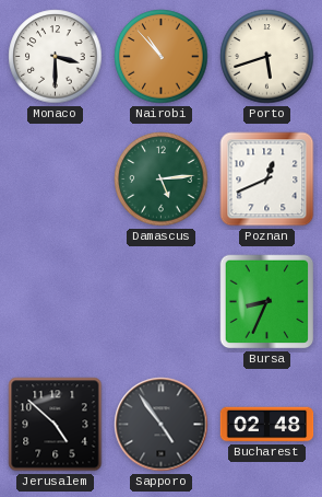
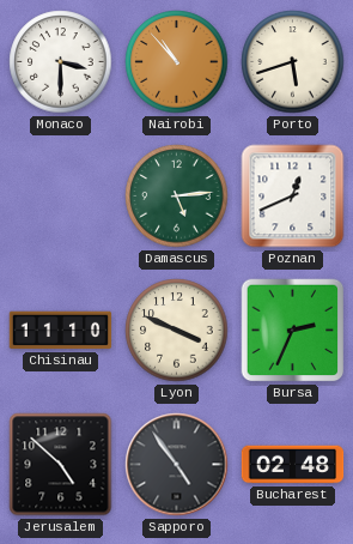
Chisinau: none -> 11:10
Lyon: none -> 3:49
Bursa: 8:34 -> 2:34
